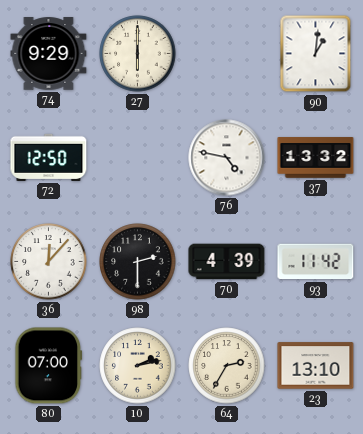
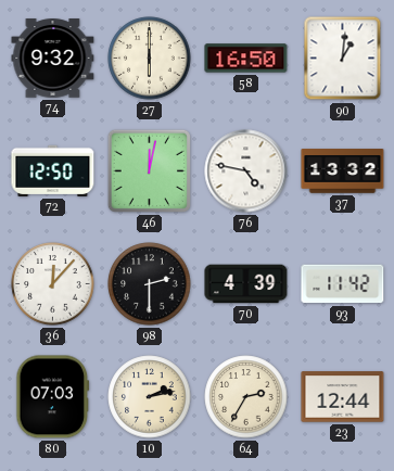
74: 9:29 -> 9:32
58: none -> 16:50
46: none -> 12:02
80: 07:00 -> 07:03
23: 13:10 -> 12:44
